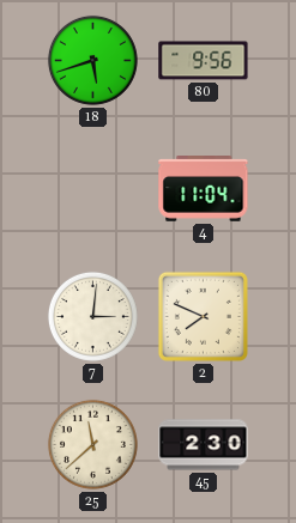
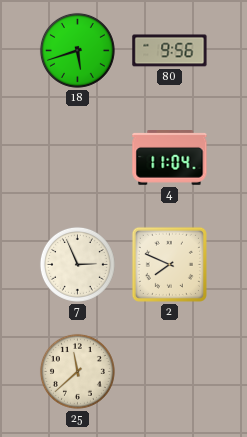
7: 3:01 -> 2:56
45: 2:30 -> none
